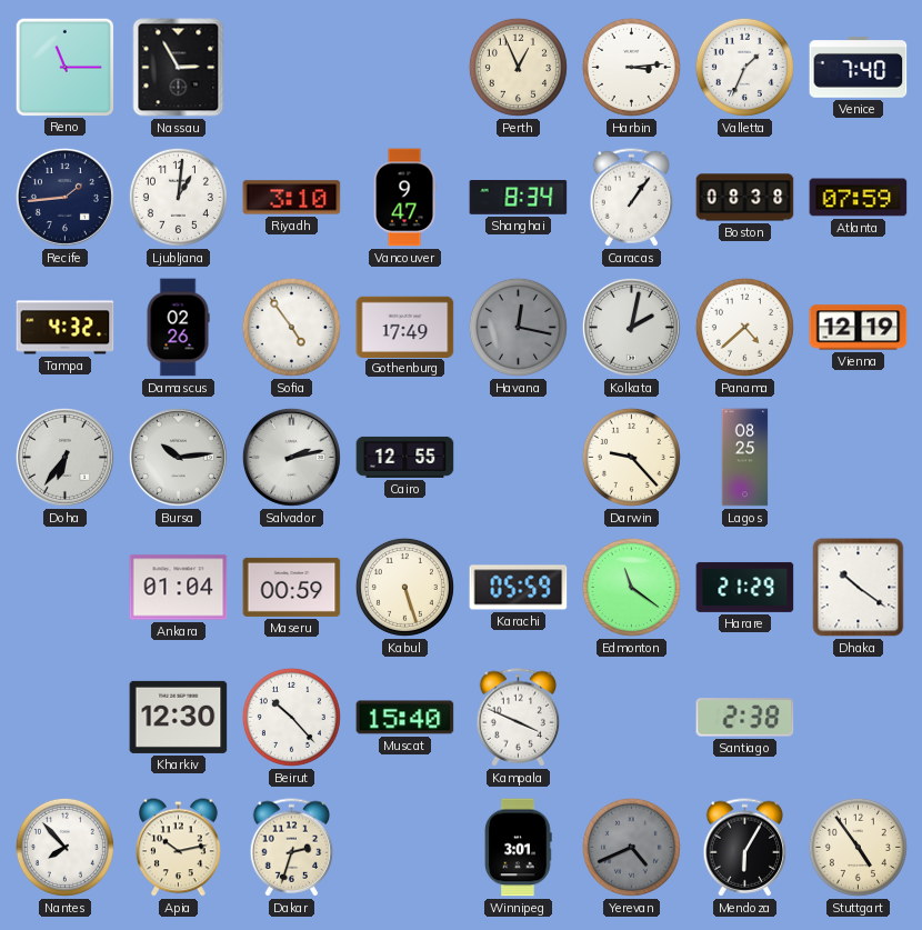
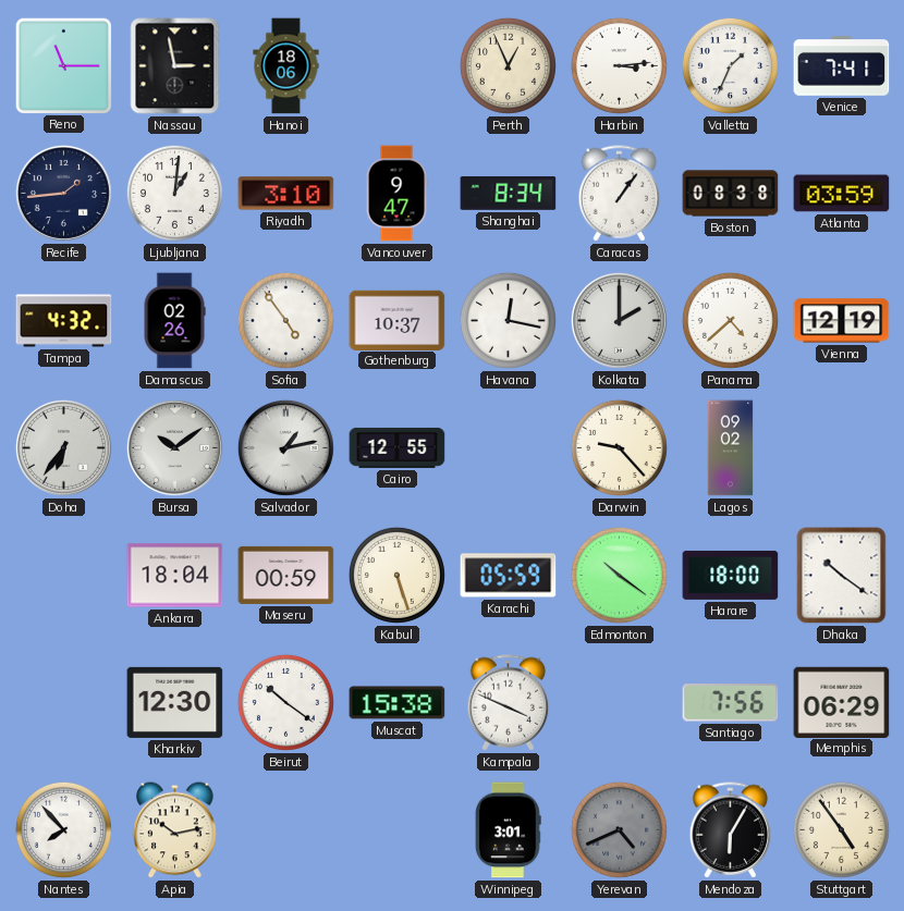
Nassau: 2:55 -> 2:58
Hanoi: none -> 18:06
Venice: 7:40 -> 7:41
Atlanta: 07:59 -> 03:59
Gothenburg: 17:49 -> 10:37
Havana dial: grey -> white
Kolkata: 2:02 -> 2:00
Bursa: 10:14 -> 10:09
Salvador: 2:13 -> 1:13
Lagos: 08:25 -> 09:02
Ankara: 01:04 -> 18:04
Edmonton: 11:21 -> 10:21
Harare: 21:29 -> 18:00
Beirut: 10:23 -> 10:21
Muscat: 15:40 -> 15:38
Santiago: 2:38 -> 7:56
Memphis: none -> 06:29
Dakar: 2:33 -> none
